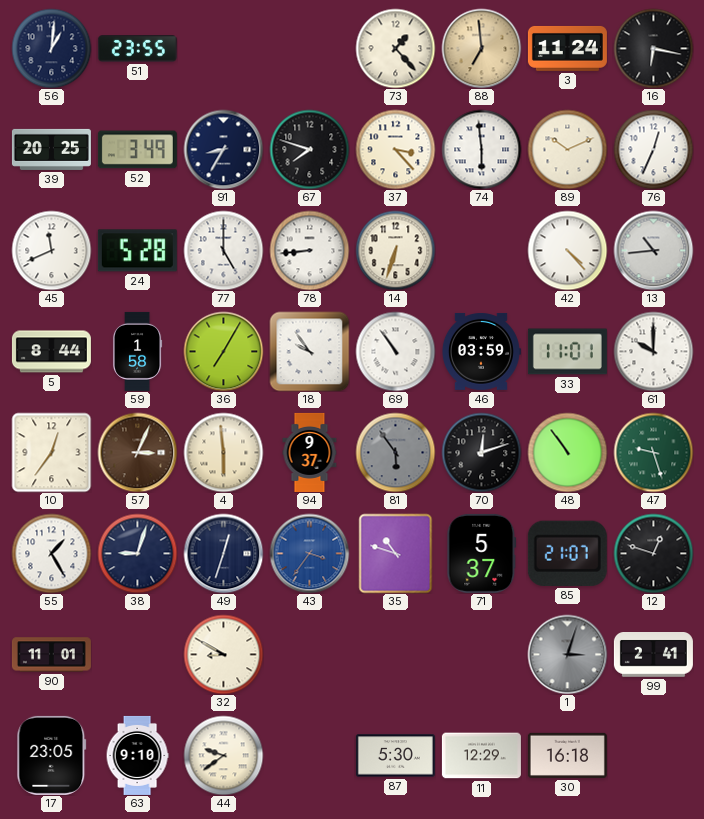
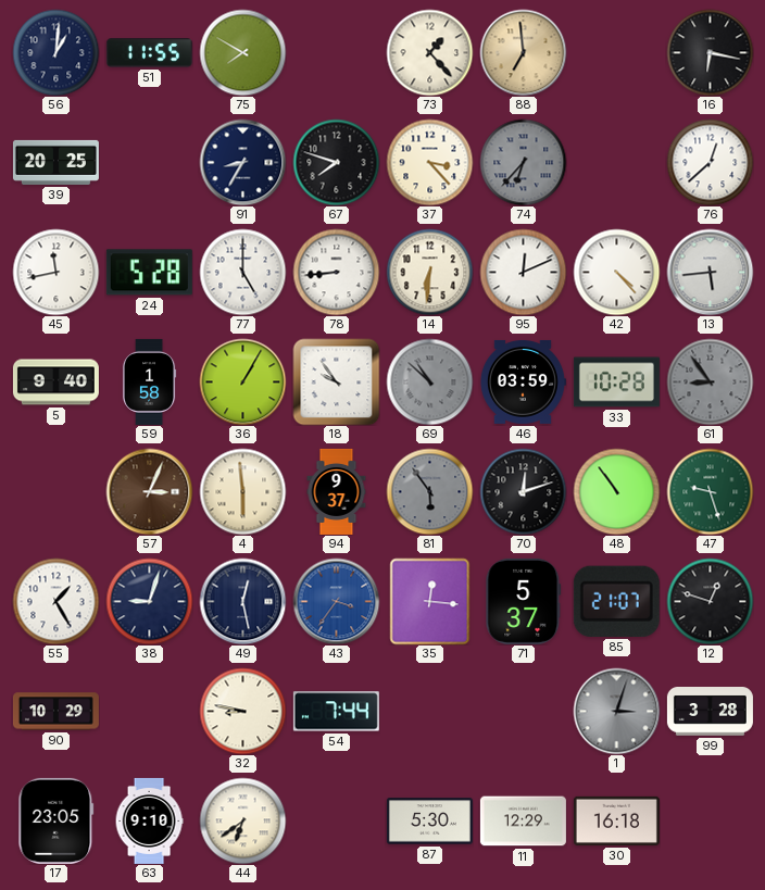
51: 23:55 -> 11:55
75: none -> 7:50
3: 11:24 -> none
52: 3:49 -> none
74: 5:59 -> 6:37
74 dial: white -> grey
89: 10:11 -> none
76: 12:34 -> 12:38
45: 11:41 -> 11:43
14: 6:33 -> 6:31
95: none -> 12:11
13: 10:44 -> 5:44
5: 8:44 -> 9:40
36: 7:05 -> 1:05
69: 10:54 -> 10:52
69 dial: white -> grey
33: 11:01 -> 10:28
61: 10:00 -> 8:54
61 dial: white -> grey
10: 12:36 -> none
49: 12:33 -> 12:28
35: 10:48 -> 12:16
90: 11:01 -> 10:29
32: 8:50 -> 8:47
54: none -> 7:44
99: 2:41 -> 3:28
44: 9:39 -> 6:39
